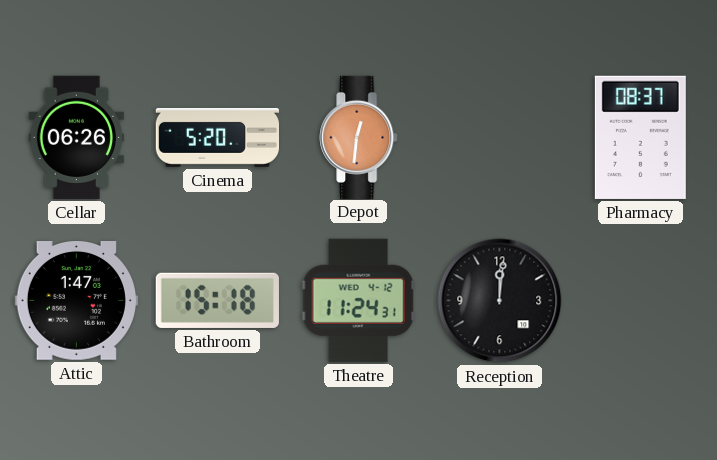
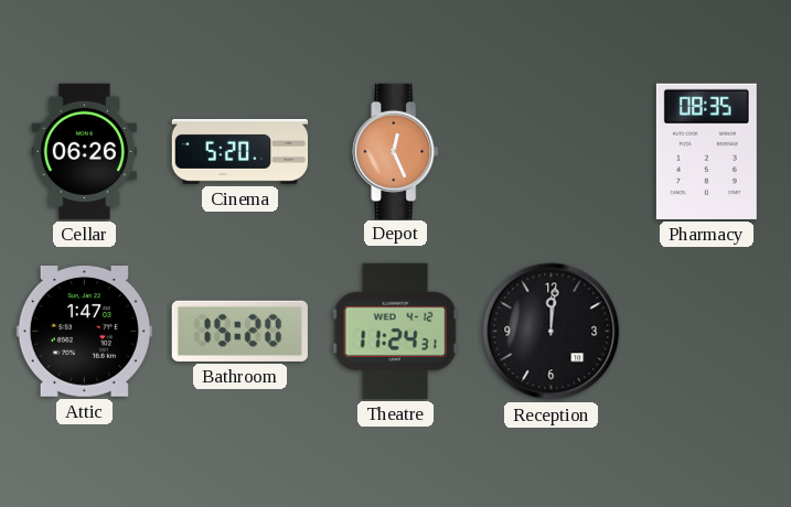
Depot: 12:31 -> 12:26
Pharmacy: 08:37 -> 08:35
Bathroom: 15:18 -> 15:20
